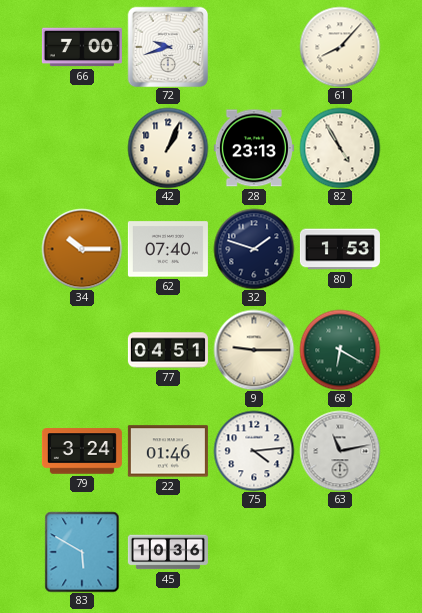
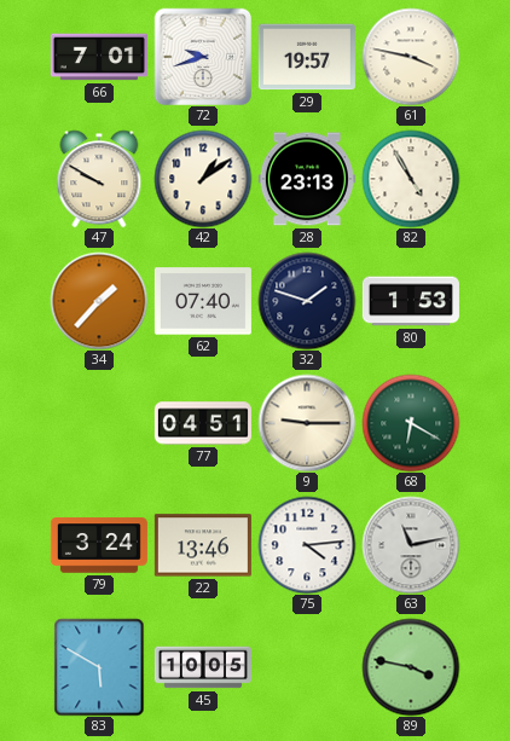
66: 7:00 -> 7:01
29: none -> 19:57
61: 8:07 -> 3:47
47: none -> 9:50
42: 1:04 -> 1:09
34: 10:15 -> 1:37
22: 01:46 -> 13:46
45: 10:36 -> 10:05
89: none -> 3:47
